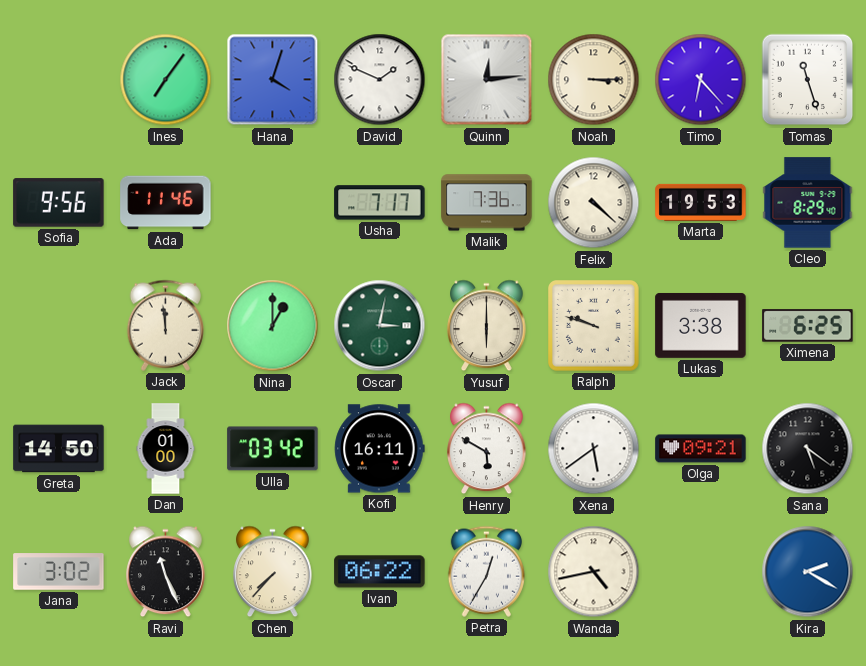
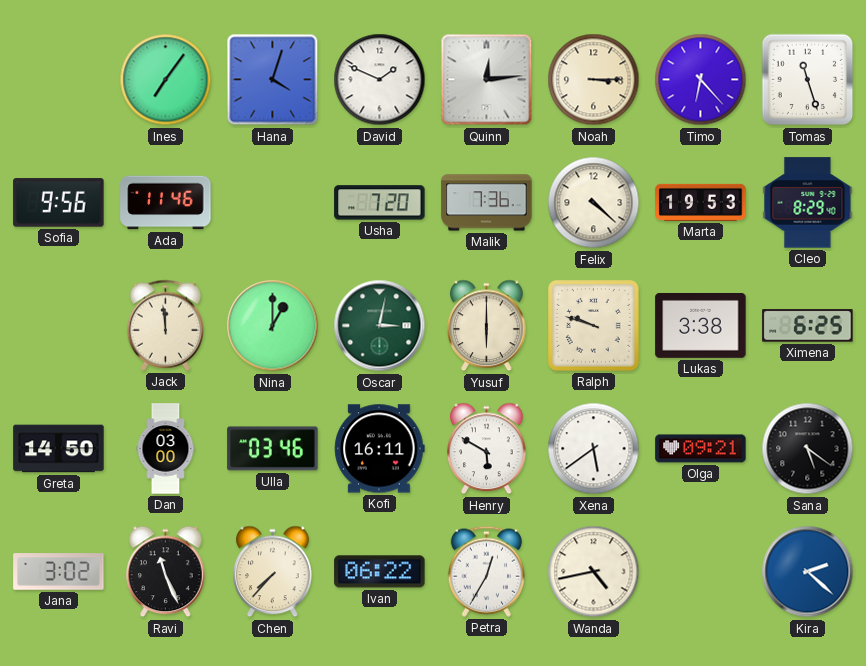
Usha: 7:17 -> 7:20
Dan: 01:00 -> 03:00
Ulla: 03:42 -> 03:46
Kira: 2:20 -> 2:22
